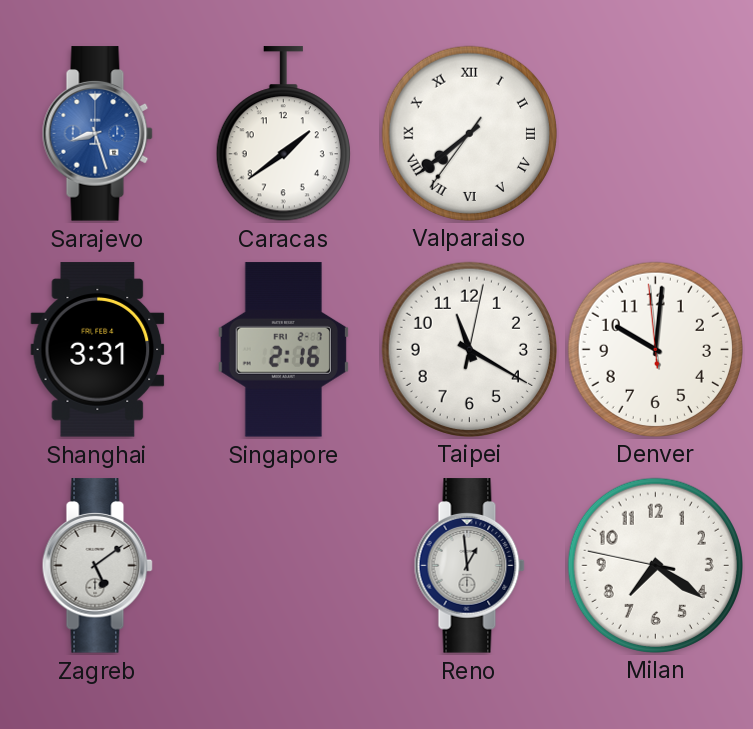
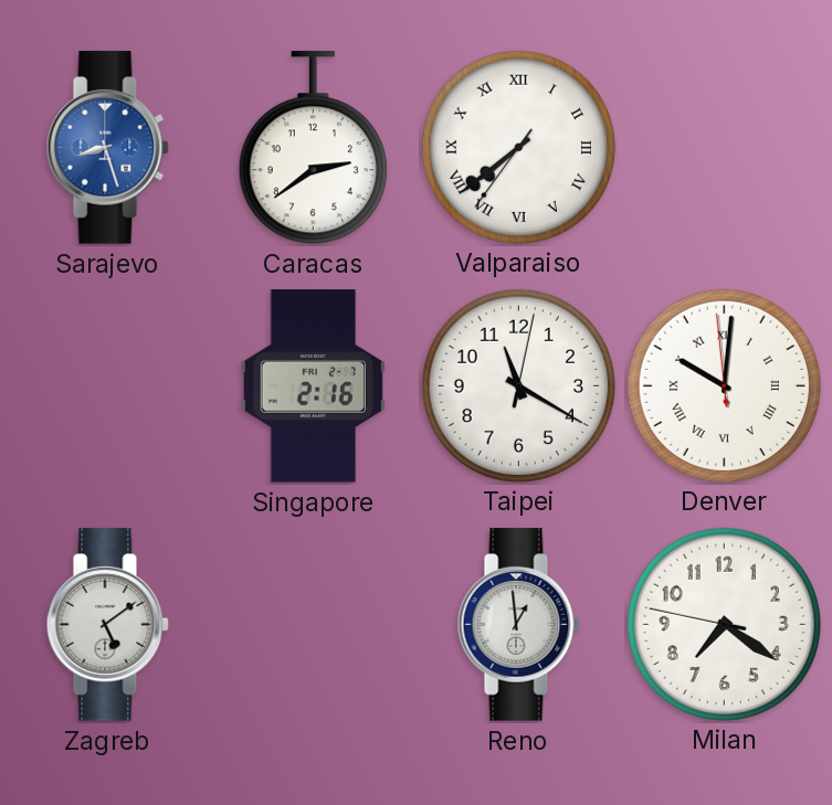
Caracas: 1:39 -> 2:39
Shanghai: 3:31 -> none
Denver numerals: Arabic -> Roman
